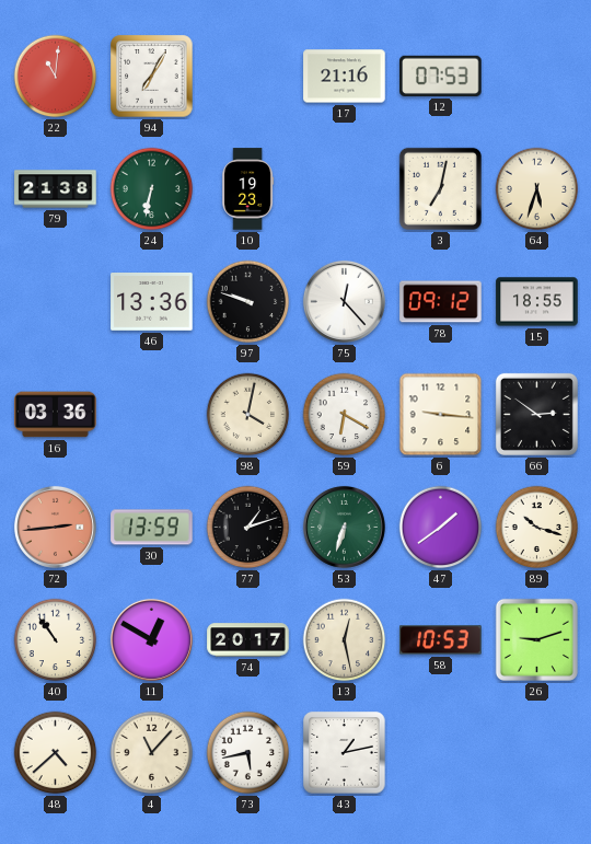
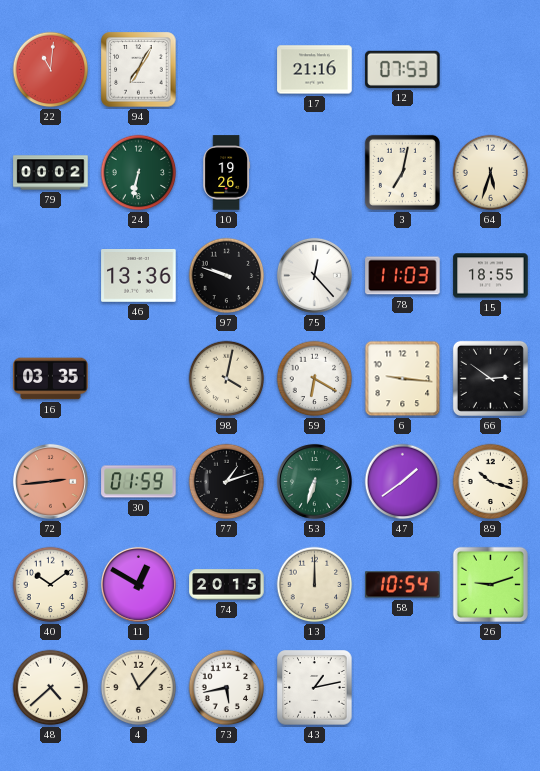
79: 21:38 -> 00:02
10: 19:23 -> 19:26
78: 09:12 -> 11:03
16: 03:36 -> 03:35
30: 13:59 -> 01:59
40: 10:54 -> 10:09
74: 20:17 -> 20:15
13: 12:28 -> 12:00
58: 10:53 -> 10:54
